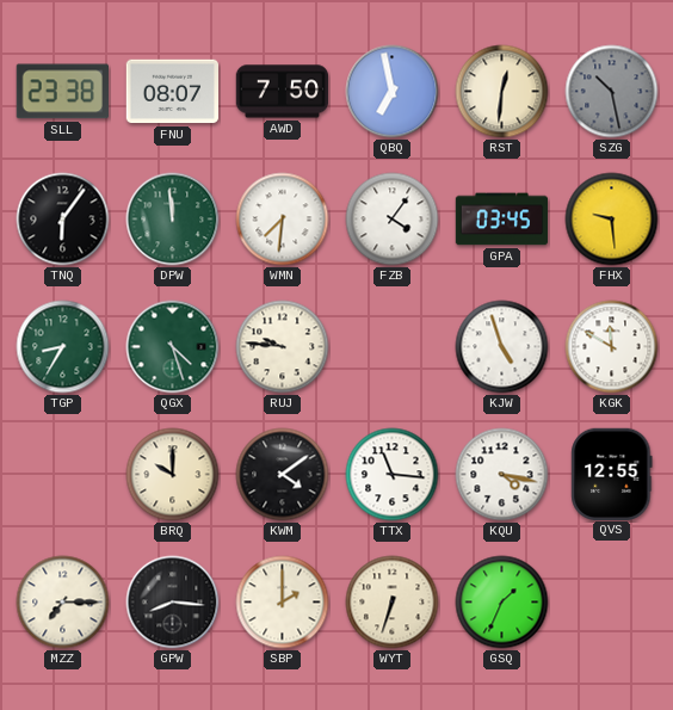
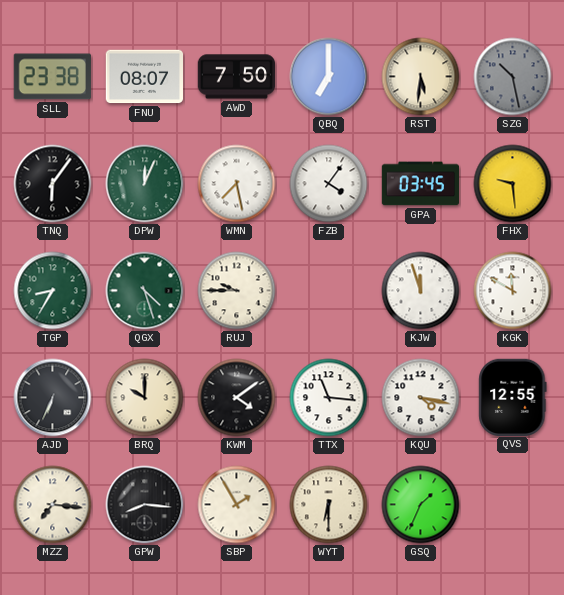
QBQ: 6:58 -> 7:00
RST: 12:31 -> 5:31
DPW: 11:59 -> 12:04
WMN: 7:31 -> 7:28
RUJ: 9:46 -> 9:45
KJW: 4:57 -> 11:57
AJD: none -> 6:34
MZZ: 7:15 -> 7:16
SBP: 2:00 -> 1:55
WYT: 6:33 -> 6:30
